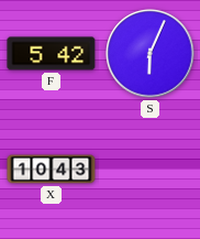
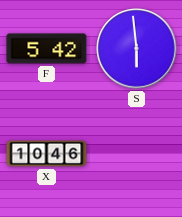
S: 6:04 -> 5:59
X: 10:43 -> 10:46
